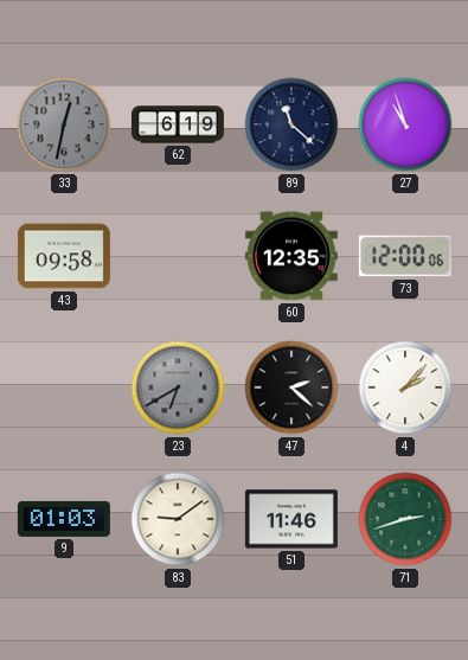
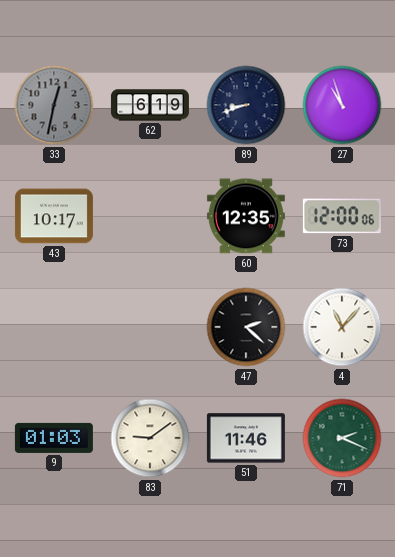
89: 11:22 -> 8:42
43: 09:58 -> 10:17
23: 6:40 -> none
4: 2:07 -> 11:07
71: 2:42 -> 2:19
